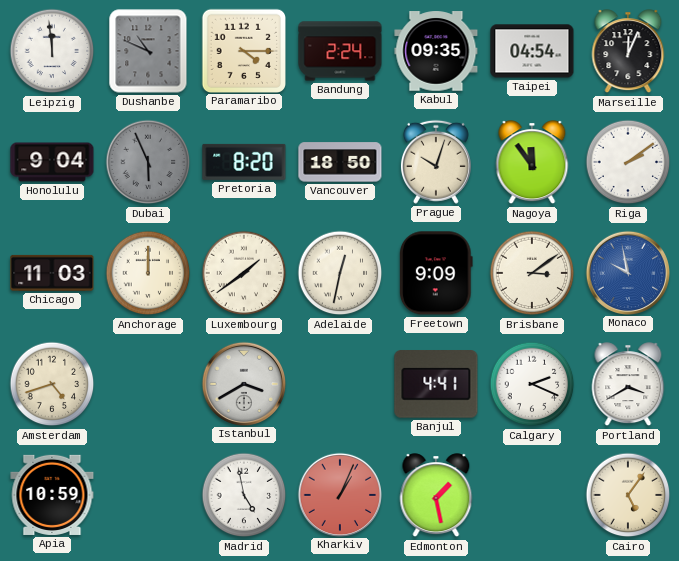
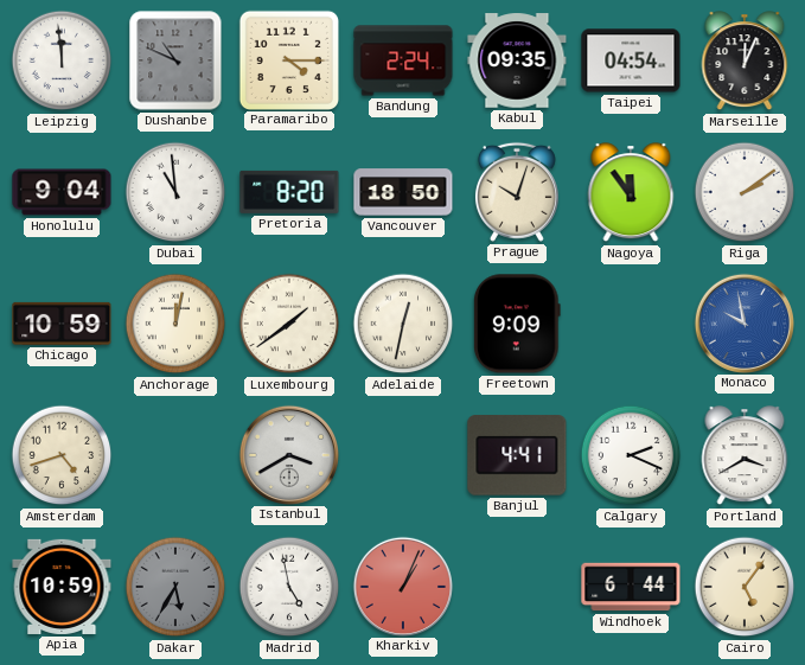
Dubai: 5:56 -> 10:59
Dubai dial: grey -> white
Chicago: 11:03 -> 10:59
Anchorage: 12:00 -> 12:02
Brisbane: 3:09 -> none
Dakar: none -> 5:35
Edmonton: 1:28 -> none
Windhoek: none -> 6:44
